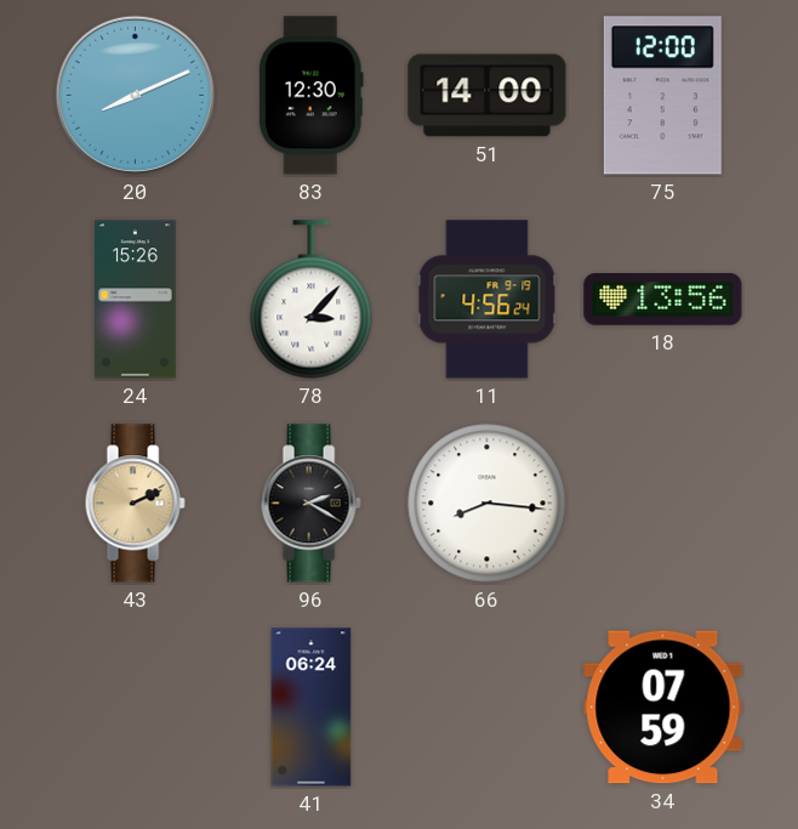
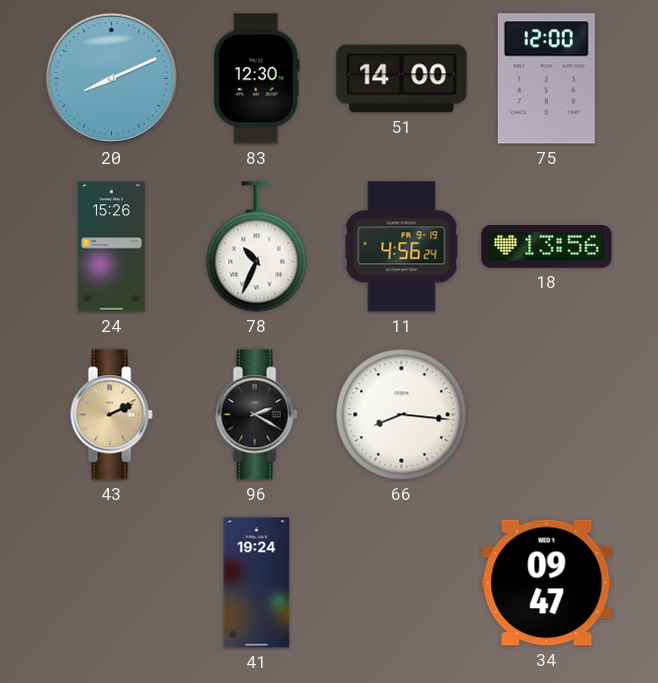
78: 3:07 -> 10:34
41: 06:24 -> 19:24
34: 07:59 -> 09:47
